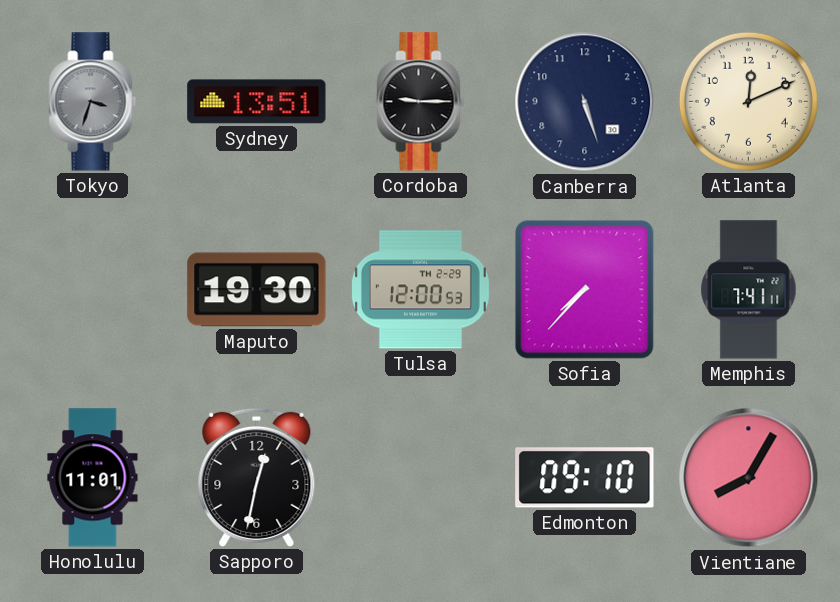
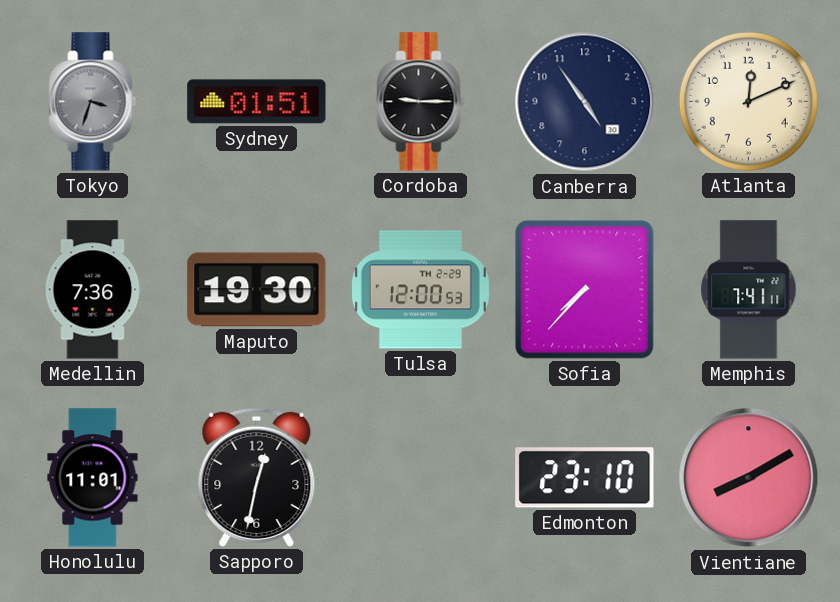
Sydney: 13:51 -> 01:51
Canberra: 5:27 -> 4:54
Medellin: none -> 7:36
Edmonton: 09:10 -> 23:10
Vientiane: 8:05 -> 8:10
